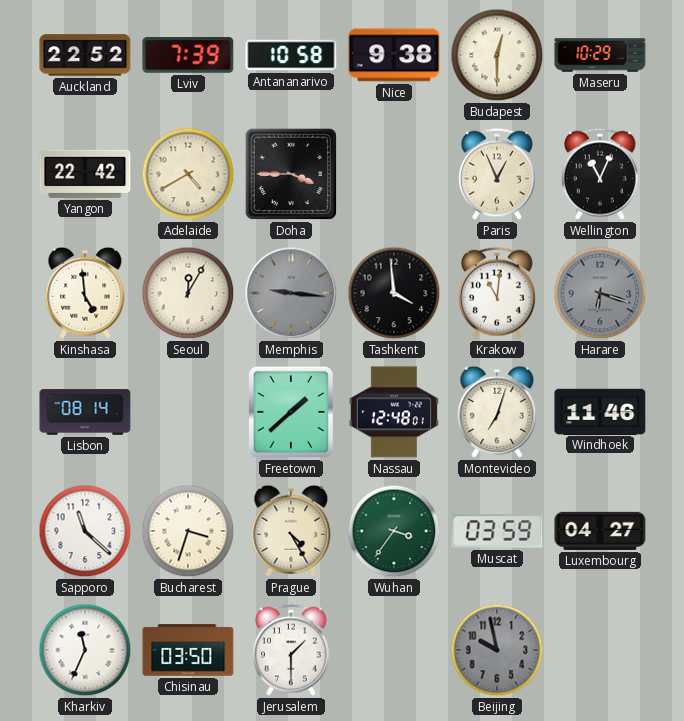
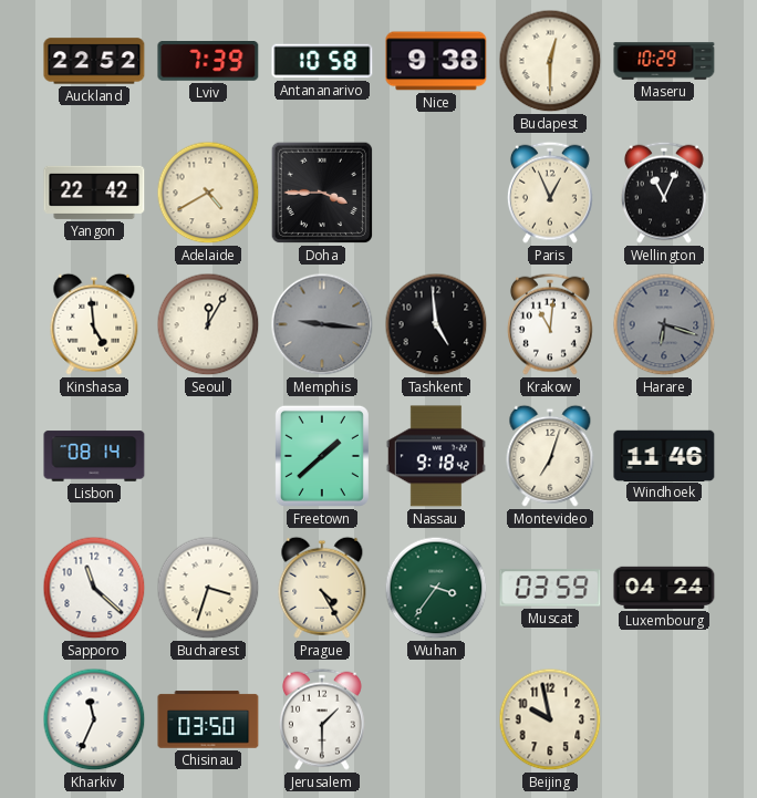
Tashkent: 3:59 -> 4:59
Nassau: 12:48 -> 9:18
Luxembourg: 04:27 -> 04:24
Beijing dial: grey -> cream
